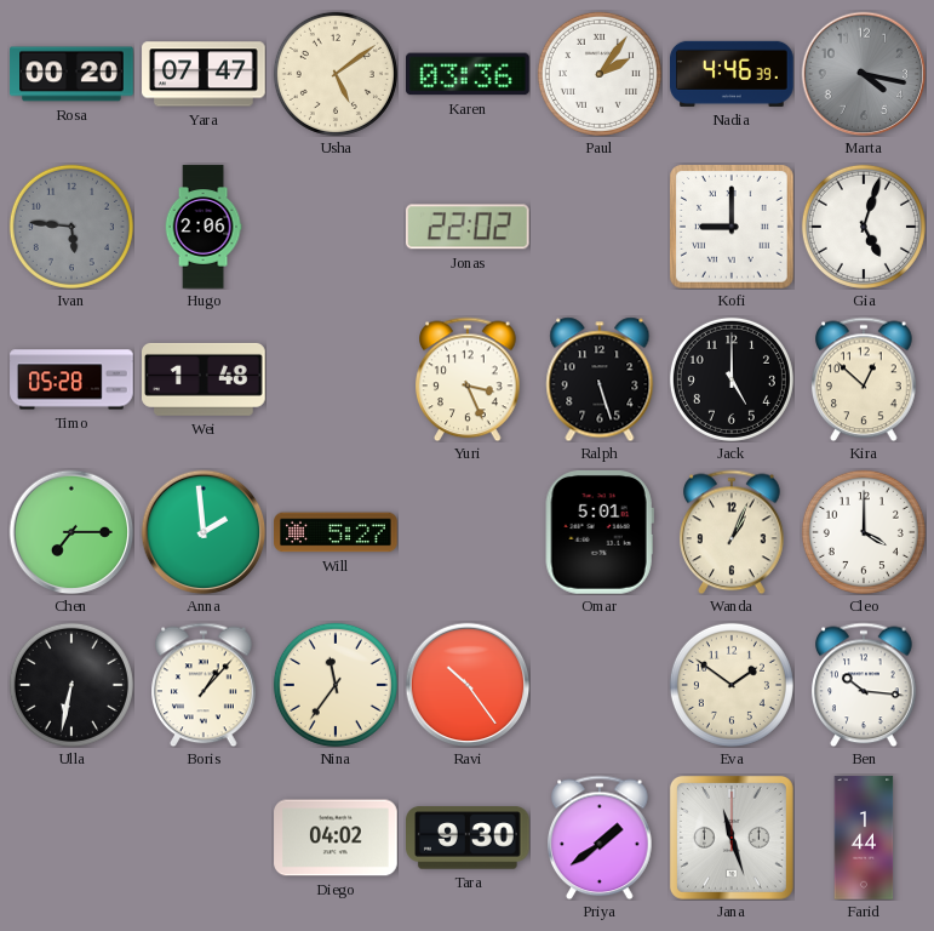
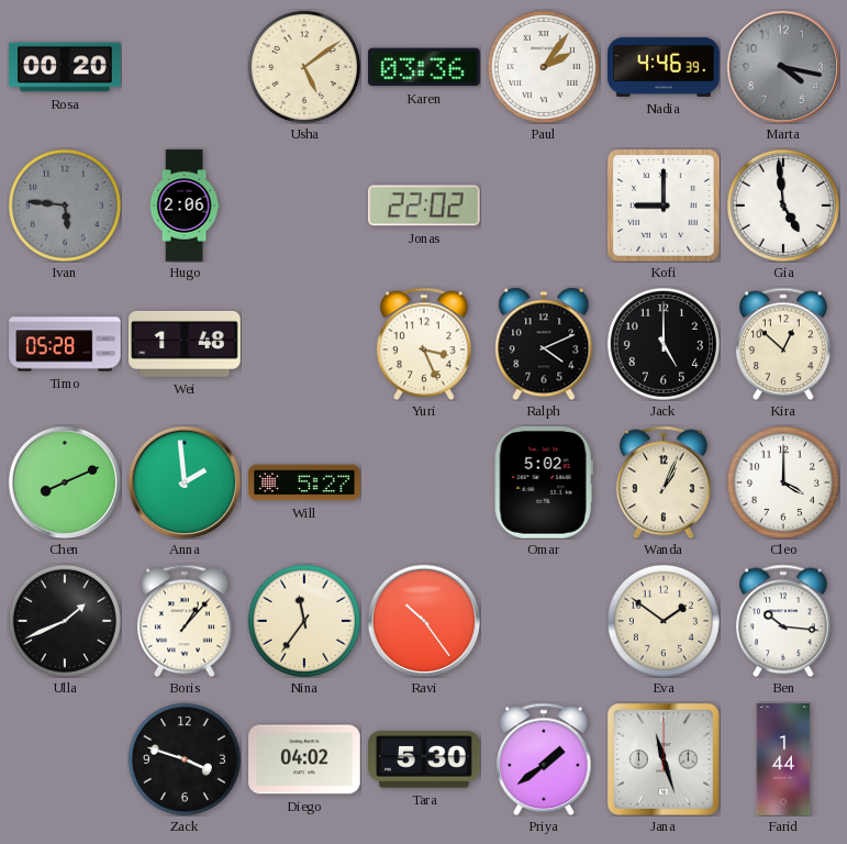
Yara: 07:47 -> none
Gia: 5:03 -> 4:59
Ralph: 5:27 -> 4:11
Chen: 7:15 -> 8:11
Omar: 5:01 -> 5:02
Ulla: 6:32 -> 1:41
Zack: none -> 3:48
Tara: 9:30 -> 5:30
